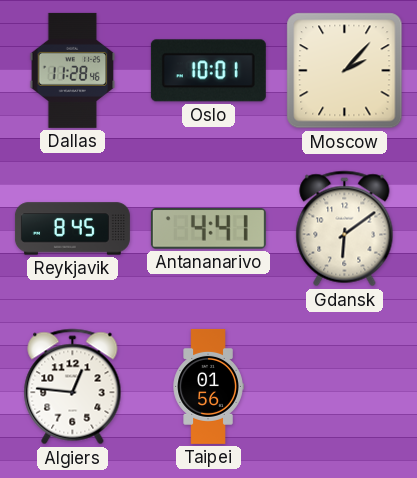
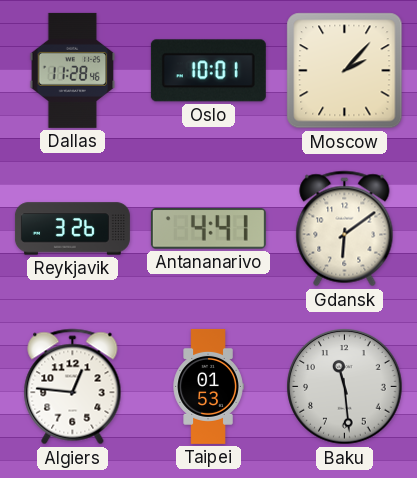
Reykjavik: 8:45 -> 3:26
Taipei: 01:56 -> 01:53
Baku: none -> 11:29
